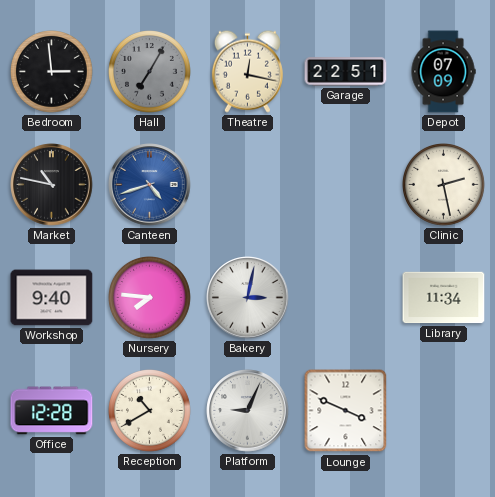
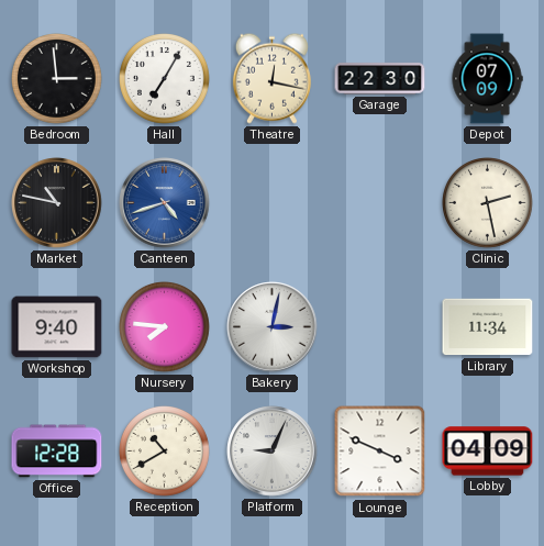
Hall dial: grey -> white
Garage: 22:51 -> 22:30
Lobby: none -> 04:09
